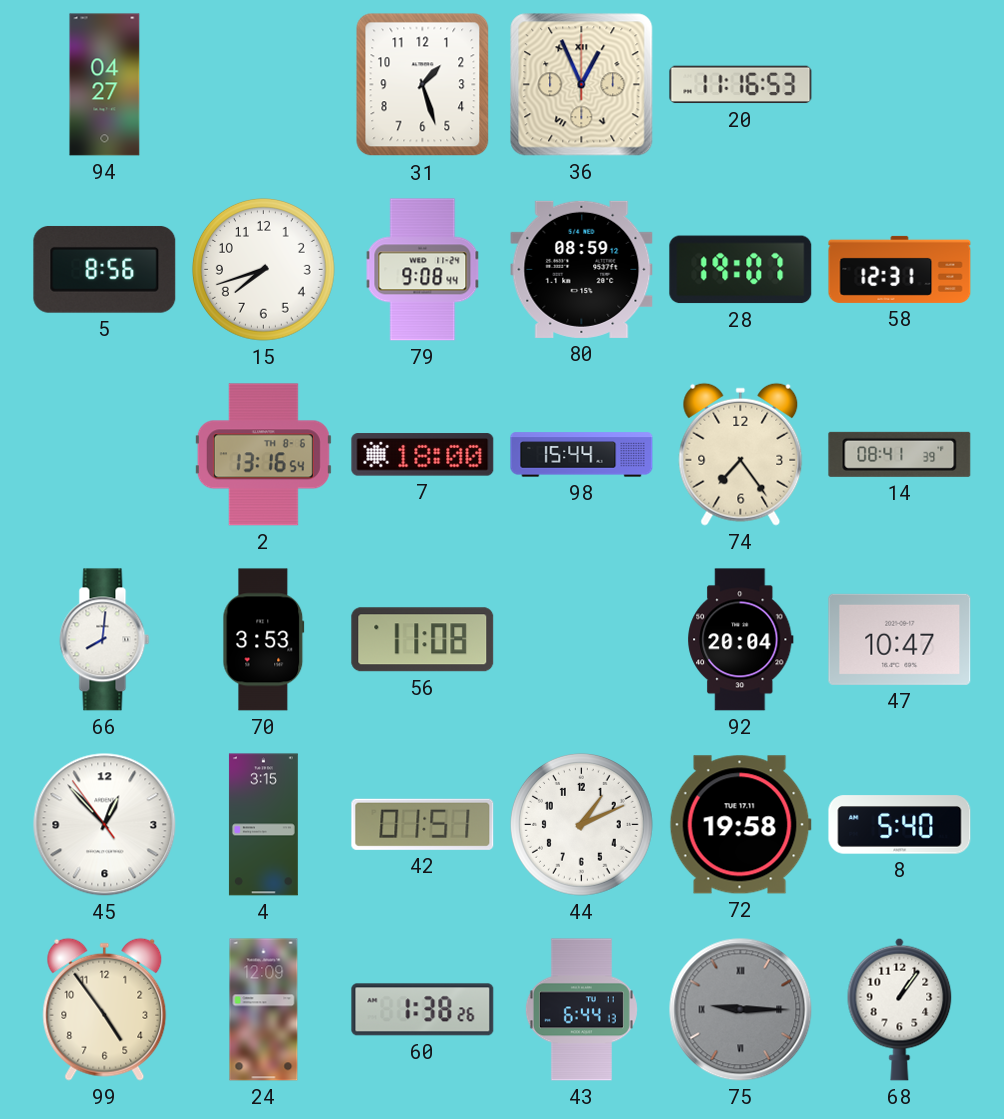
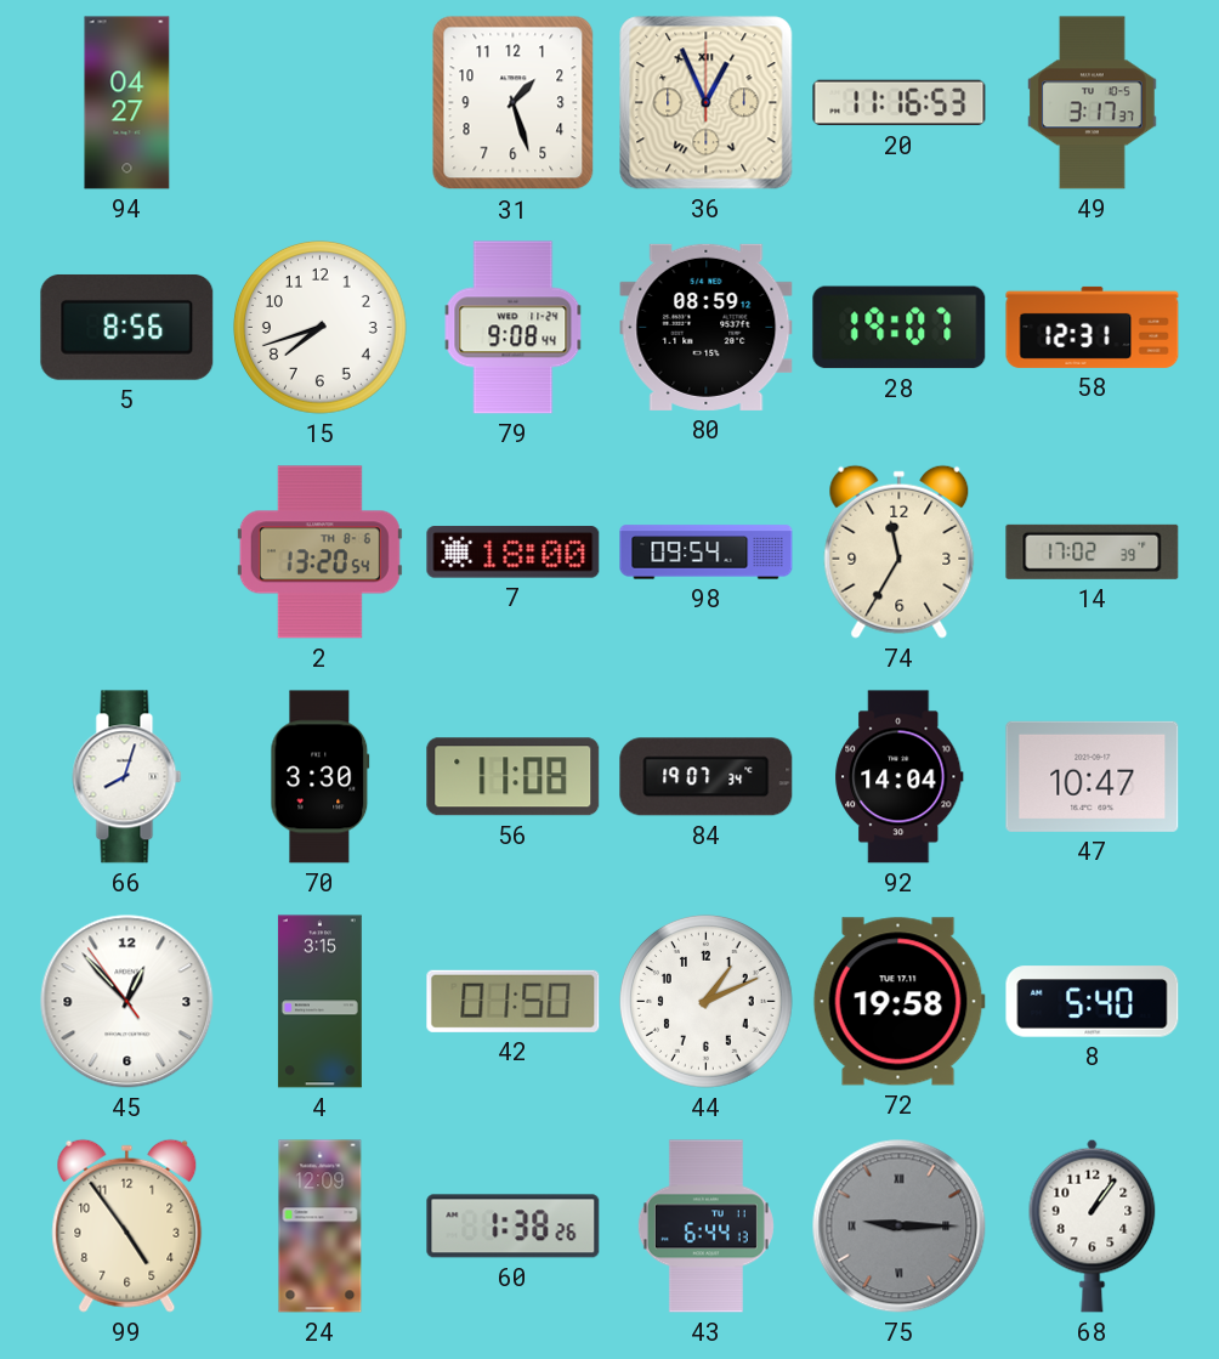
49: none -> 3:17
2: 13:16 -> 13:20
98: 15:44 -> 09:54
74: 7:24 -> 11:35
14: 08:41 -> 17:02
66: 8:01 -> 8:03
70: 3:53 -> 3:30
84: none -> 19:07
92: 20:04 -> 14:04
42: 01:51 -> 01:50
